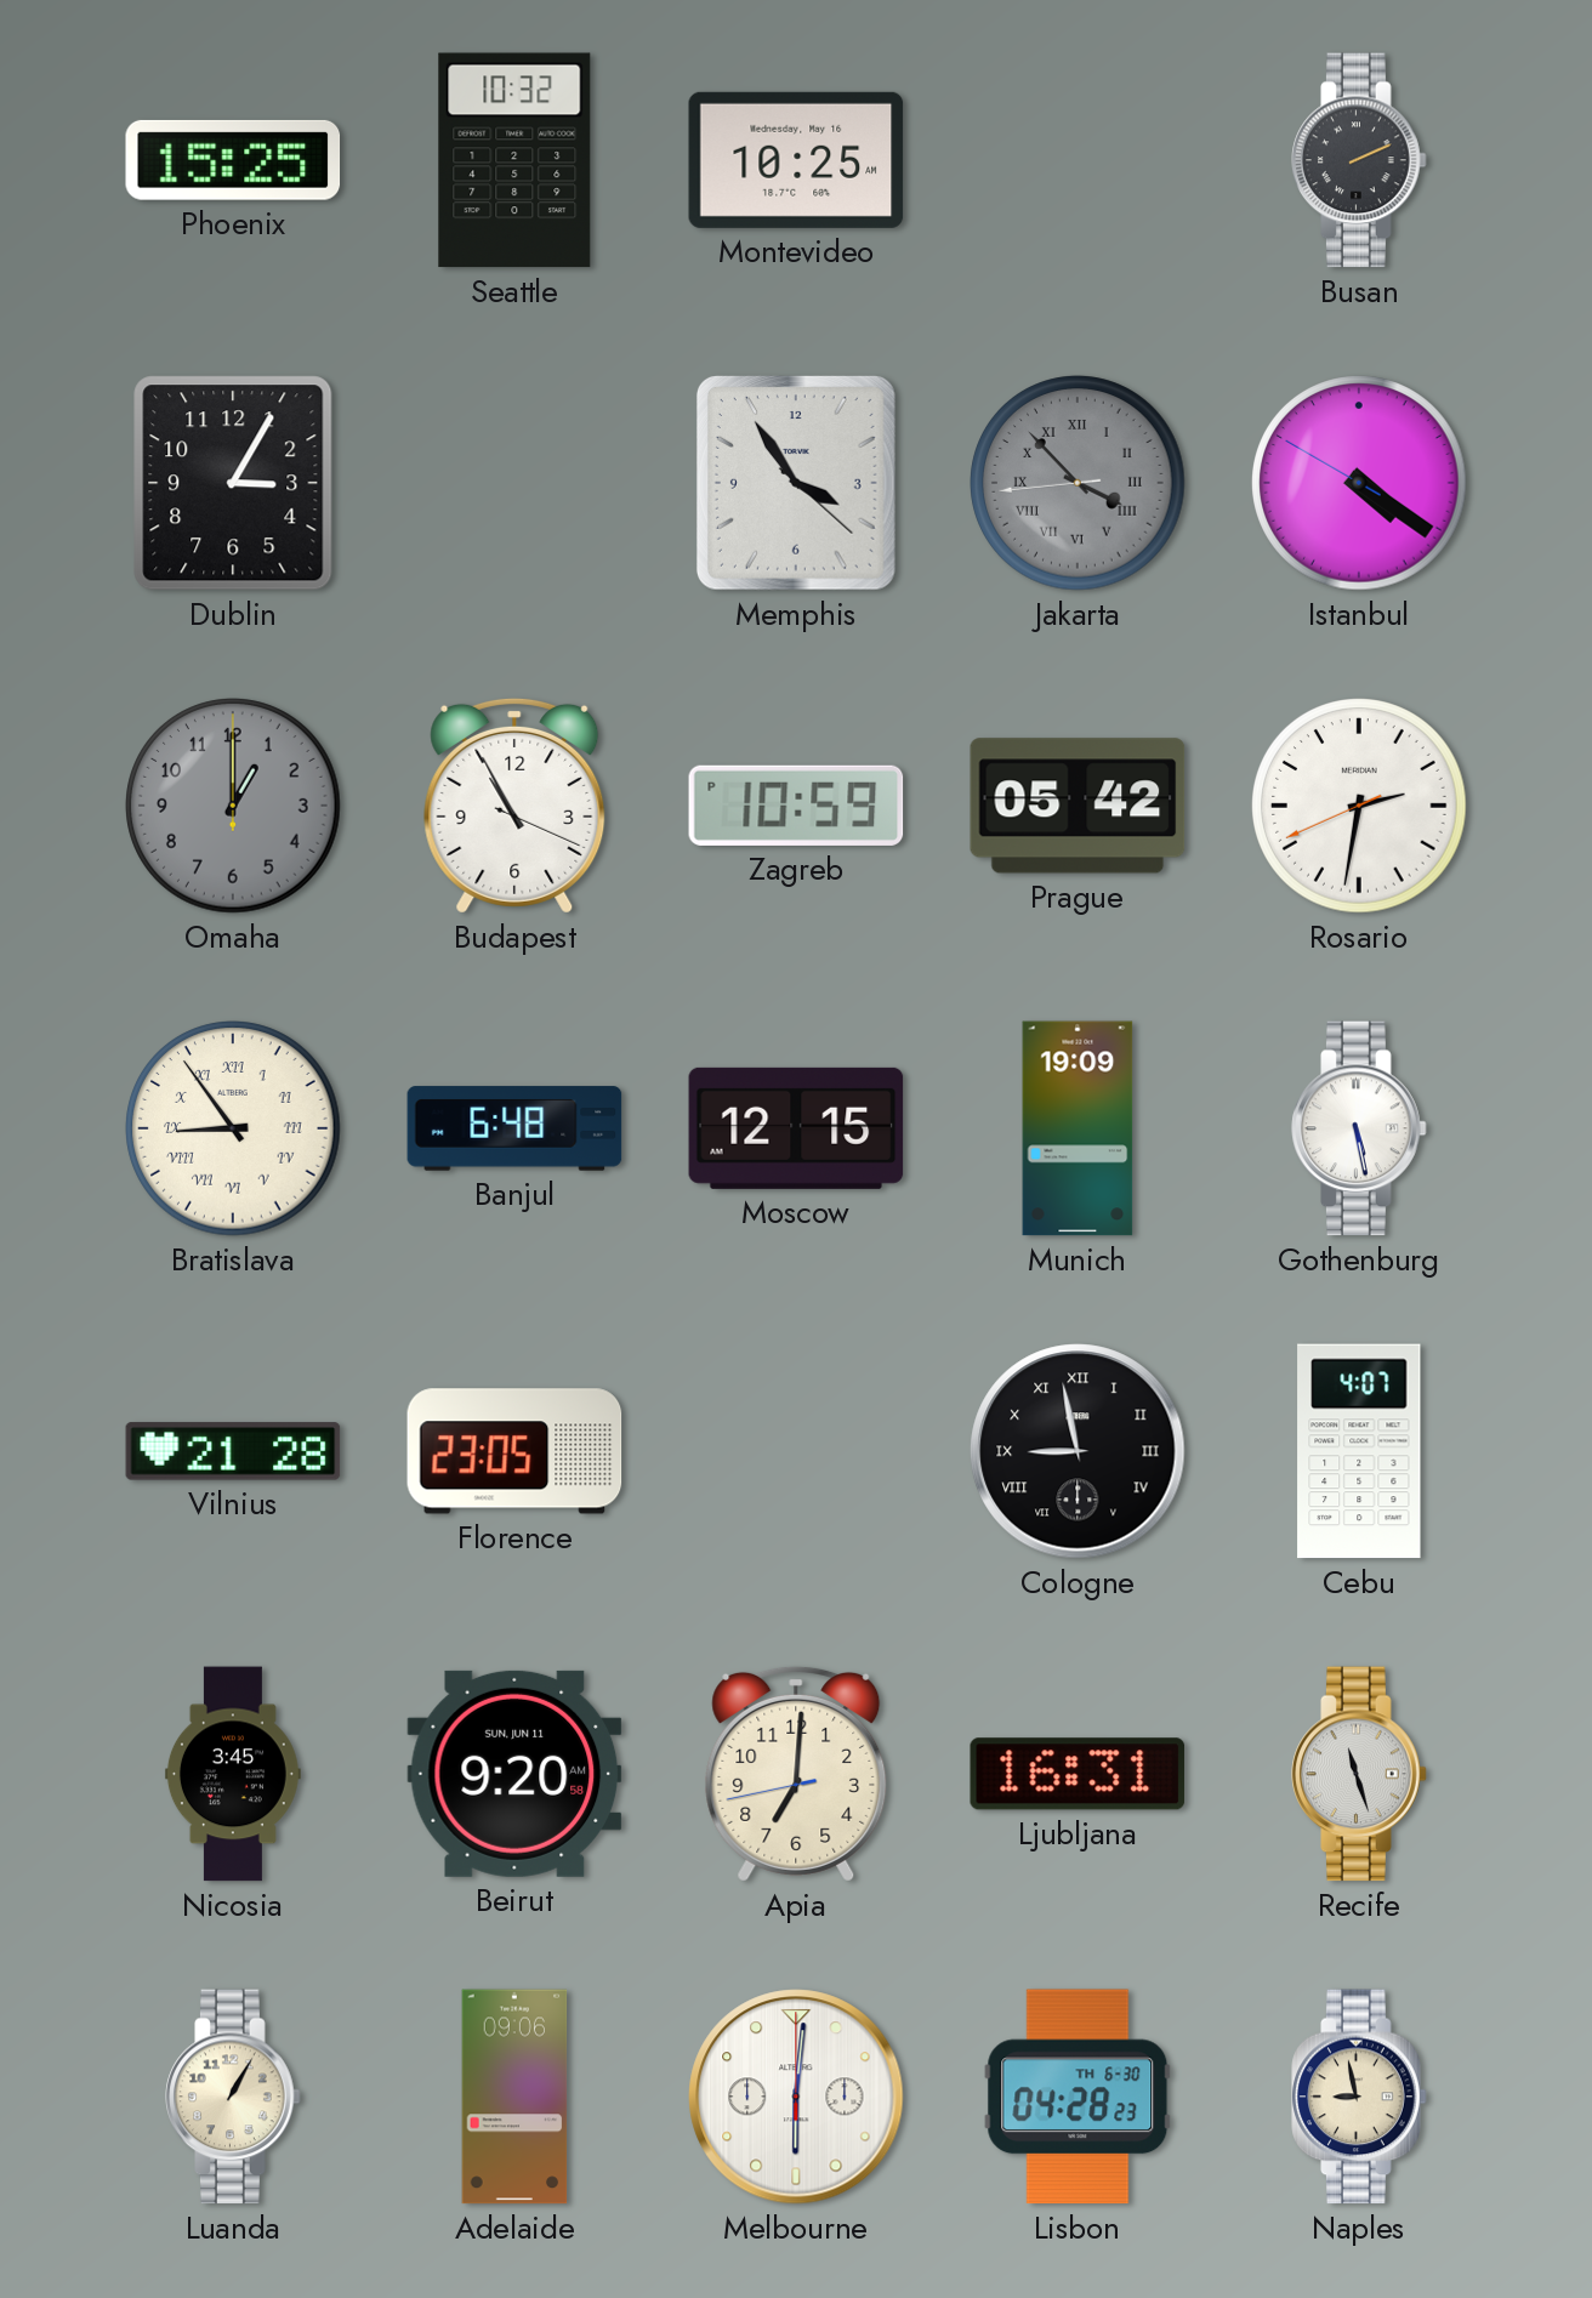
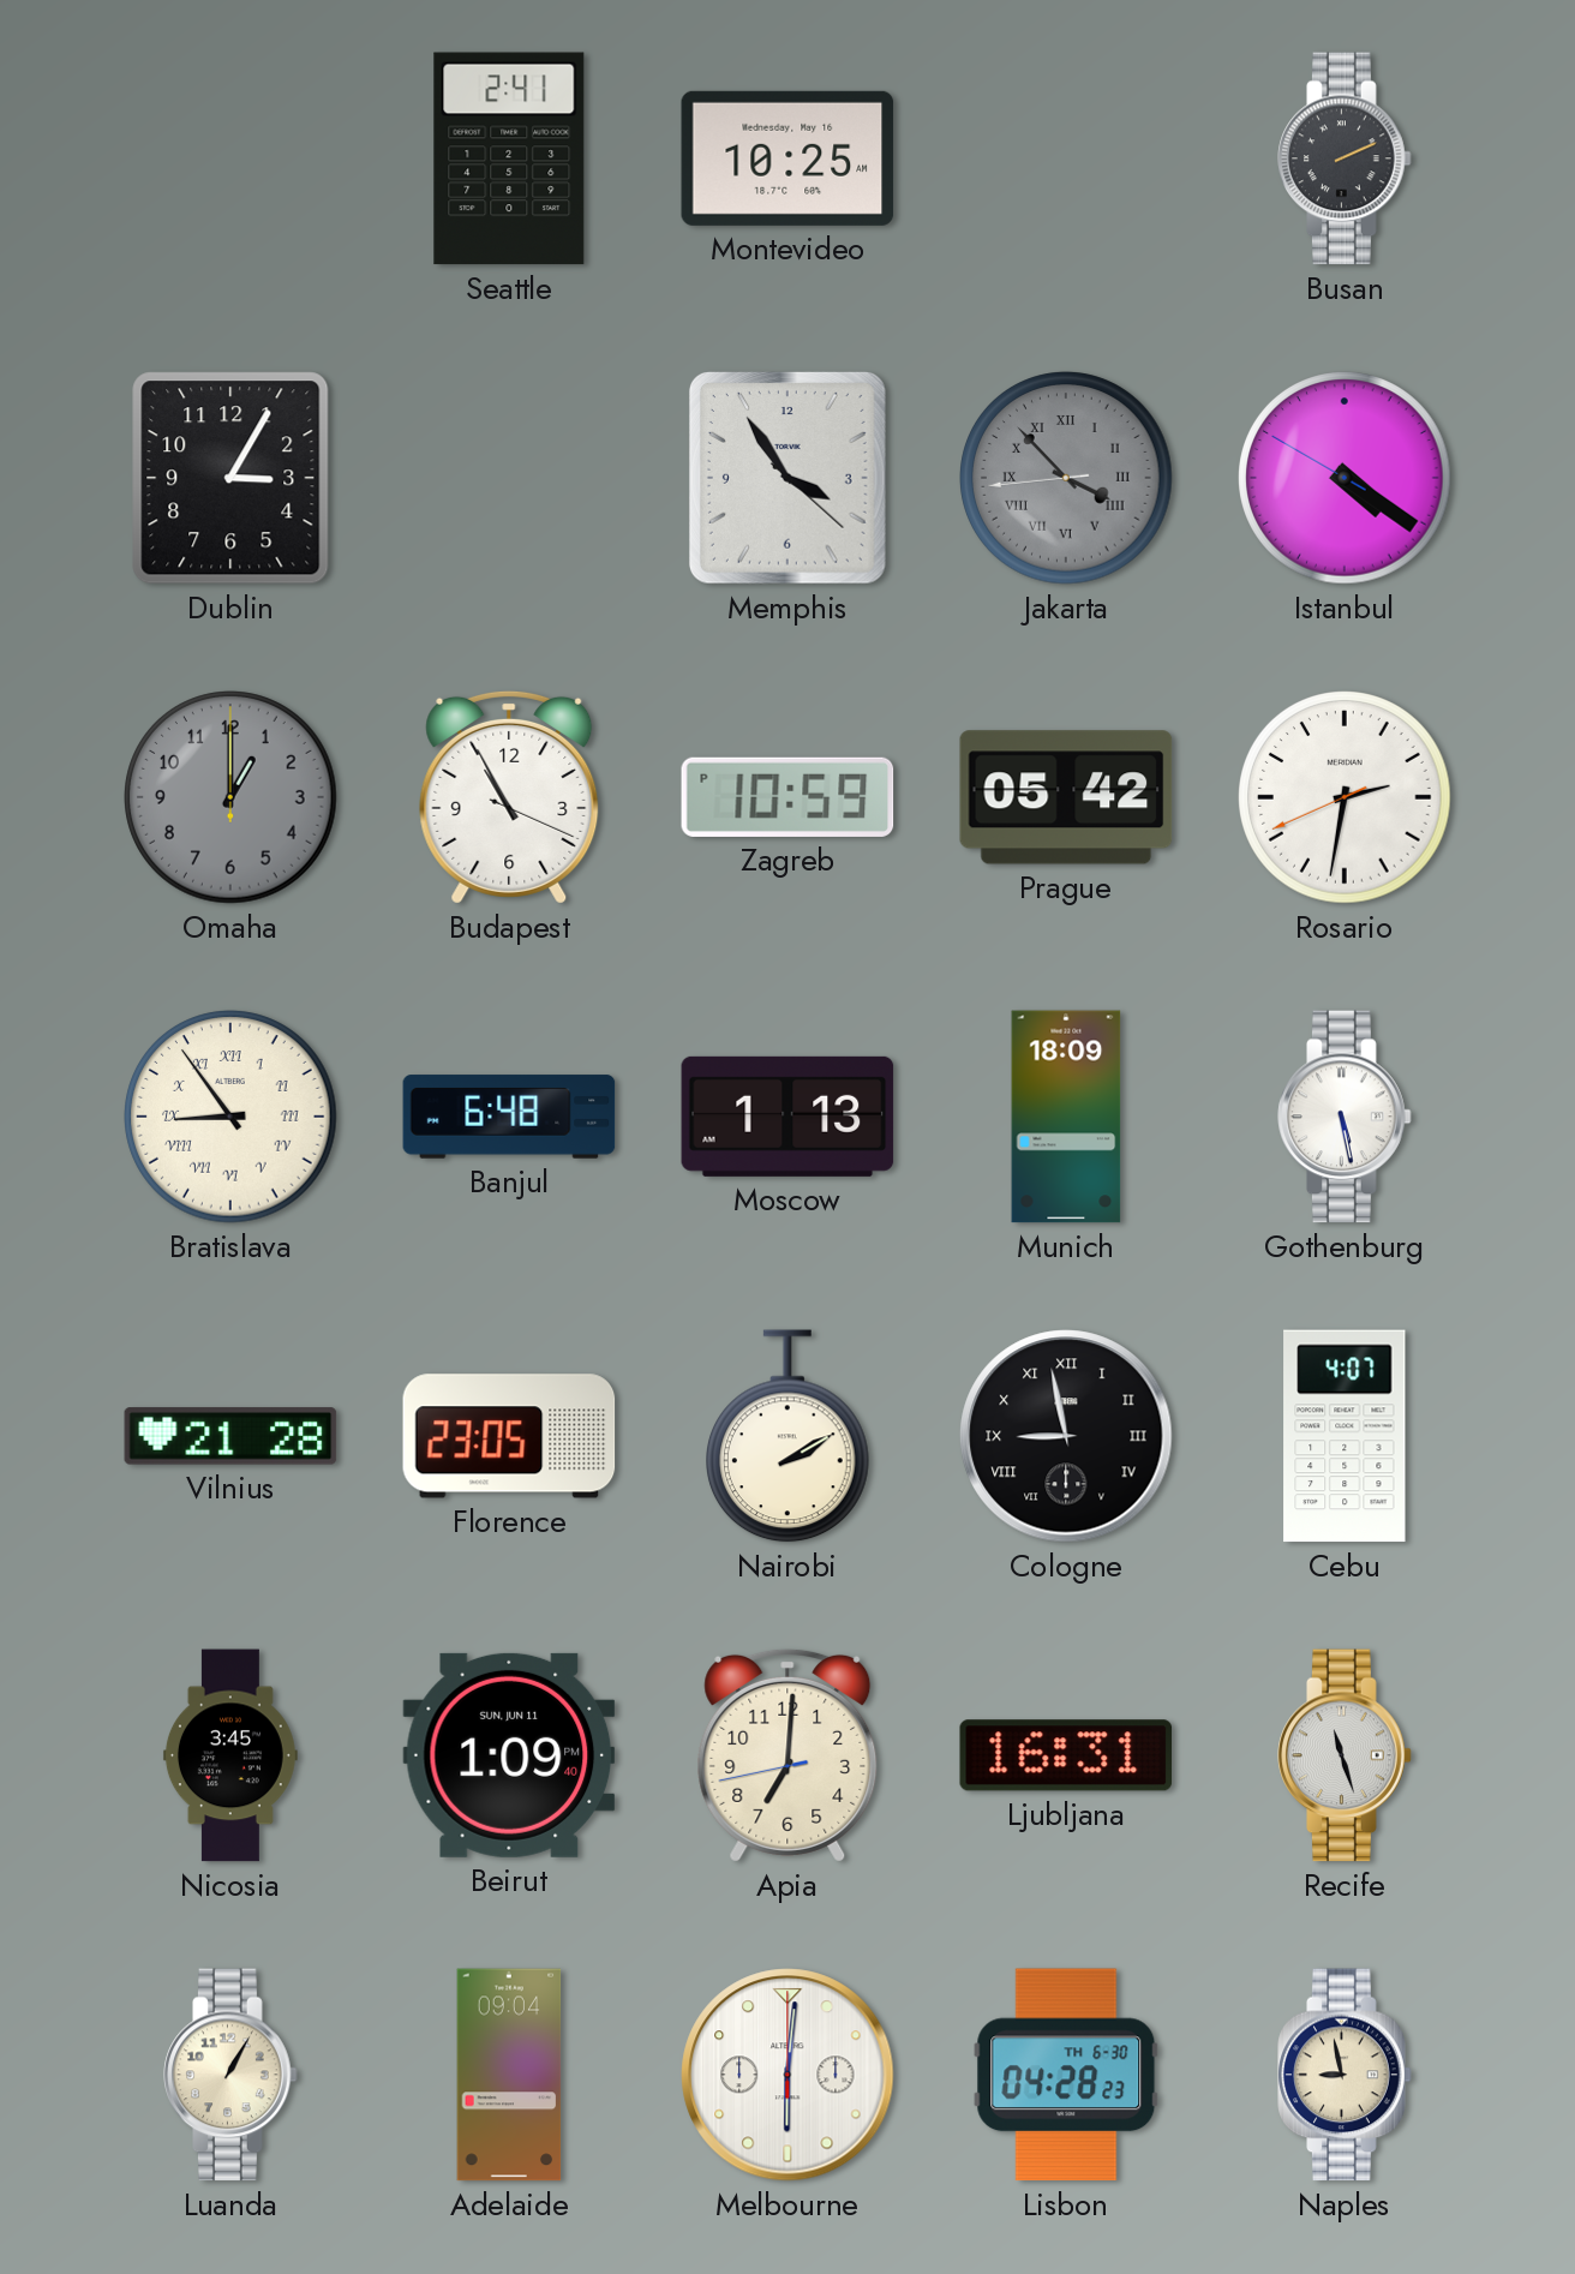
Phoenix: 15:25 -> none
Seattle: 10:32 -> 2:41
Moscow: 12:15 -> 1:13
Munich: 19:09 -> 18:09
Nairobi: none -> 2:10
Beirut: 9:20 -> 1:09
Adelaide: 09:06 -> 09:04
